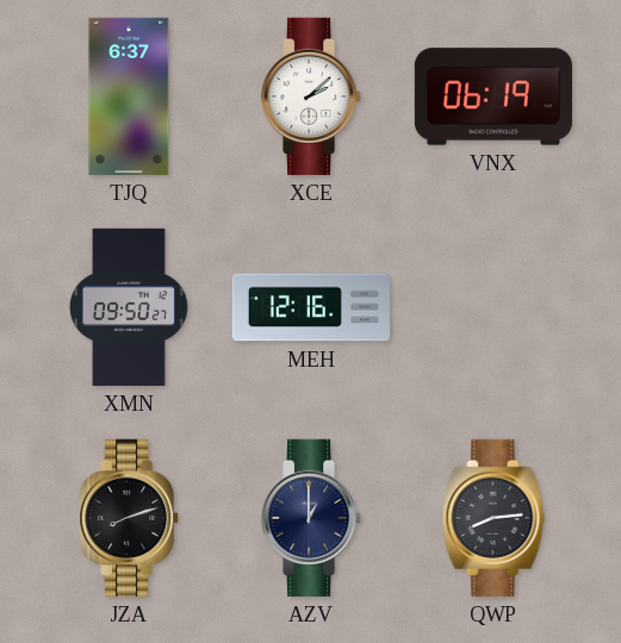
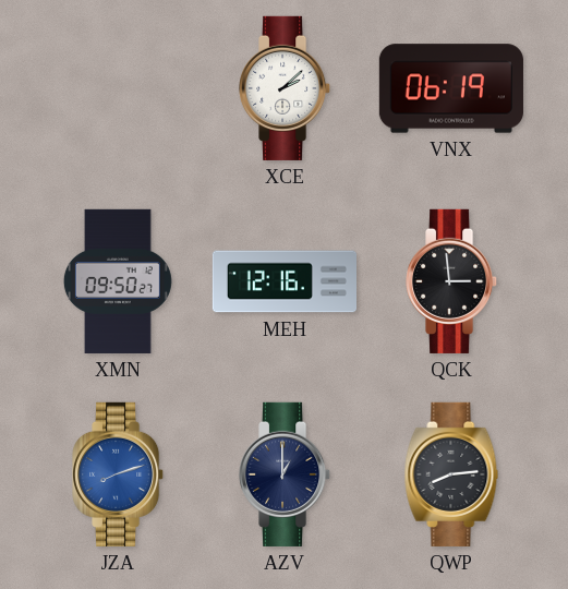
TJQ: 6:37 -> none
QCK: none -> 2:59
JZA dial: black -> blue
